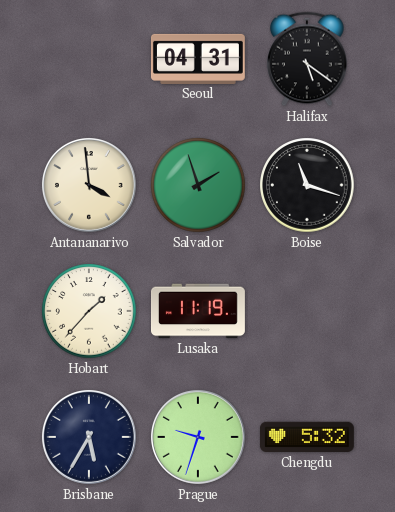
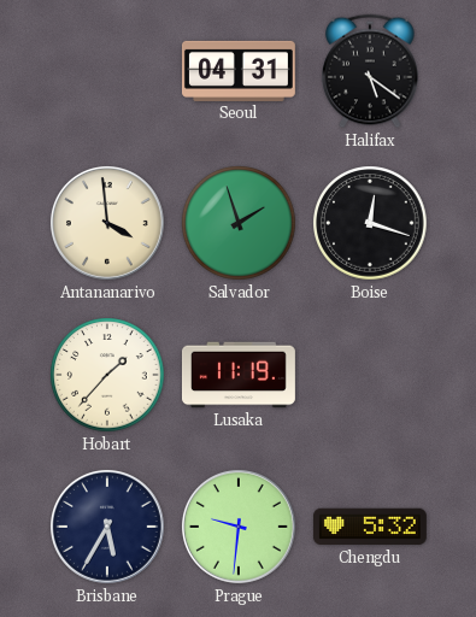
Boise: 11:18 -> 12:18
Prague: 9:33 -> 9:31
